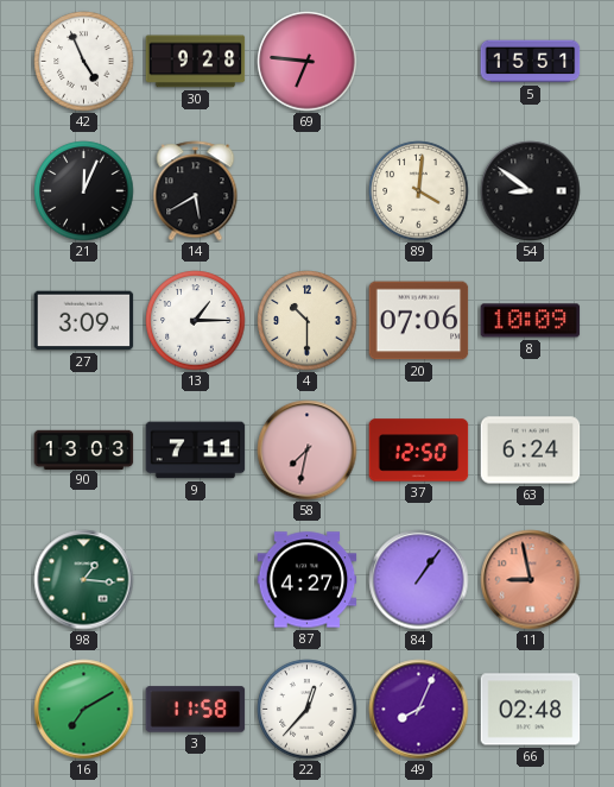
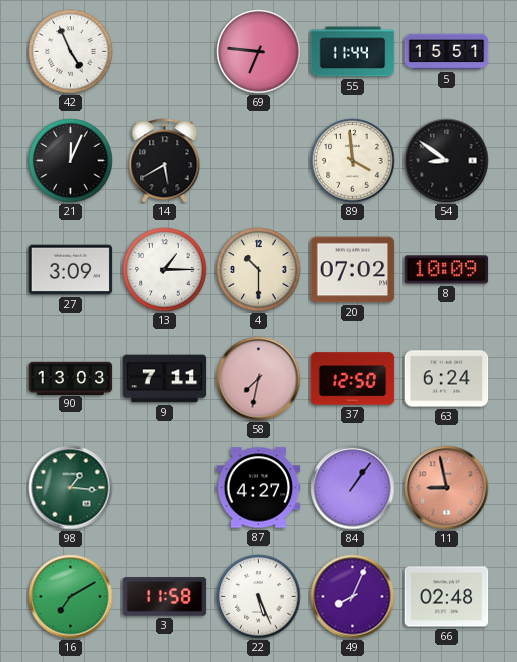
30: 9:28 -> none
55: none -> 11:44
89: 4:01 -> 3:59
20: 07:06 -> 07:02
22: 12:37 -> 5:26
